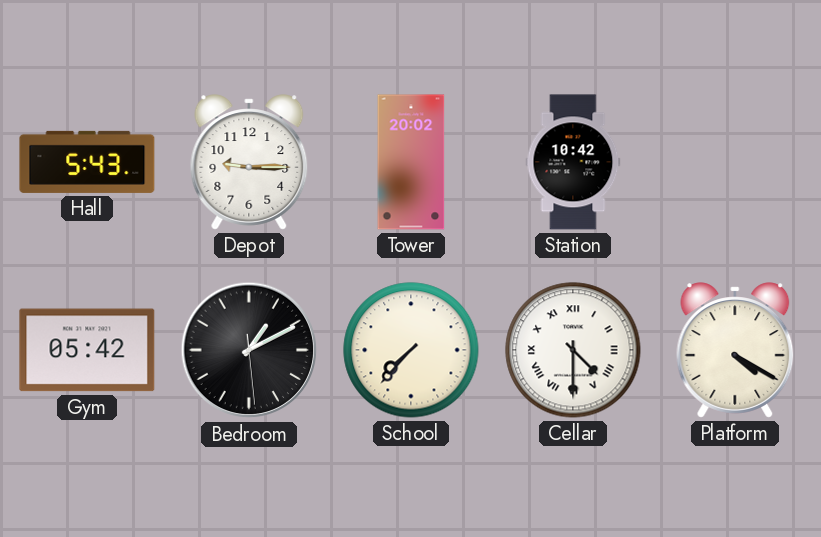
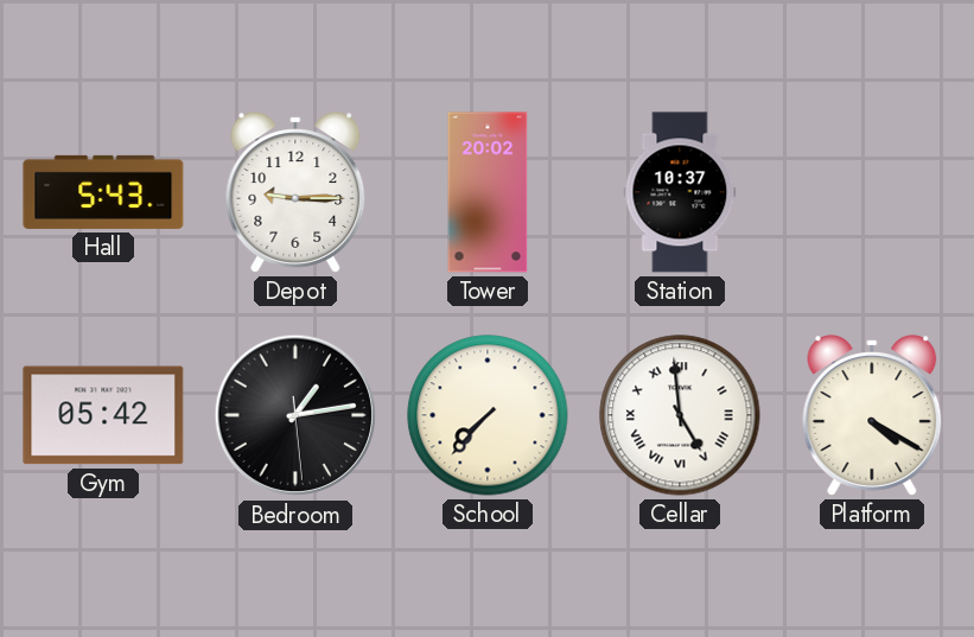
Station: 10:42 -> 10:37
Bedroom: 1:10 -> 1:13
Cellar: 4:30 -> 4:59
